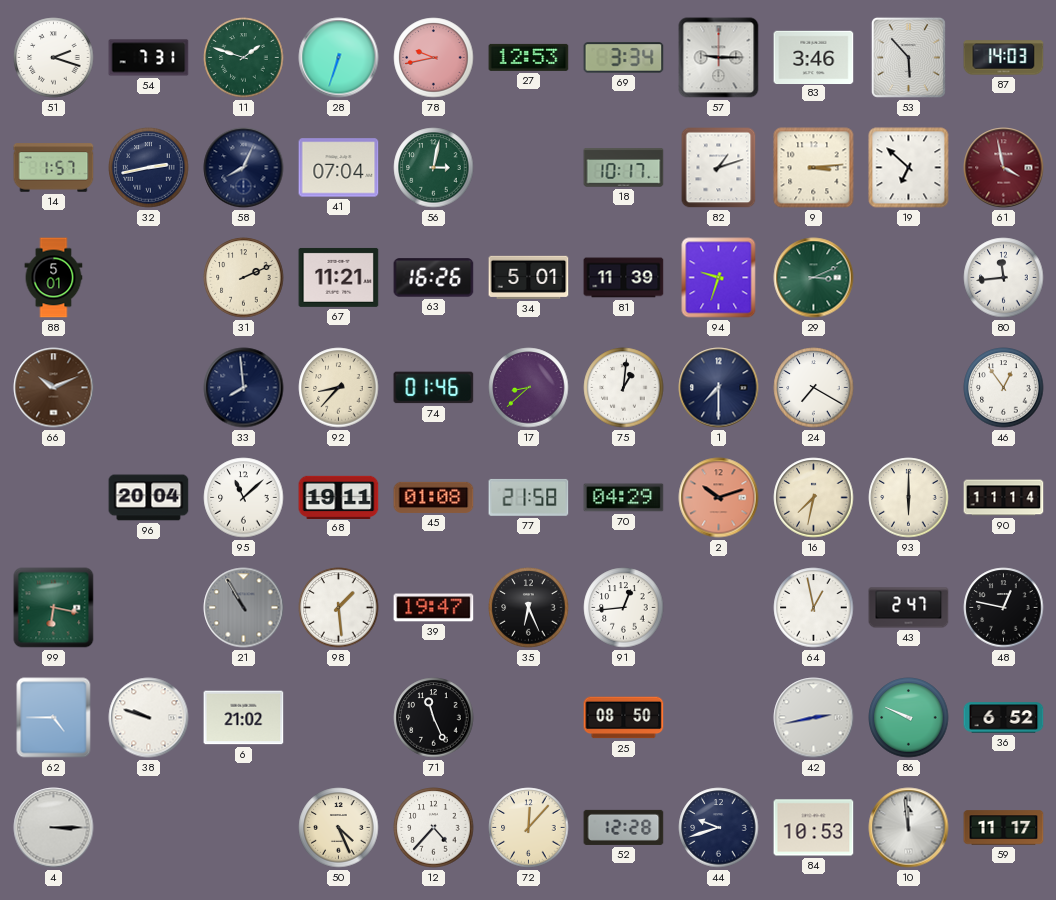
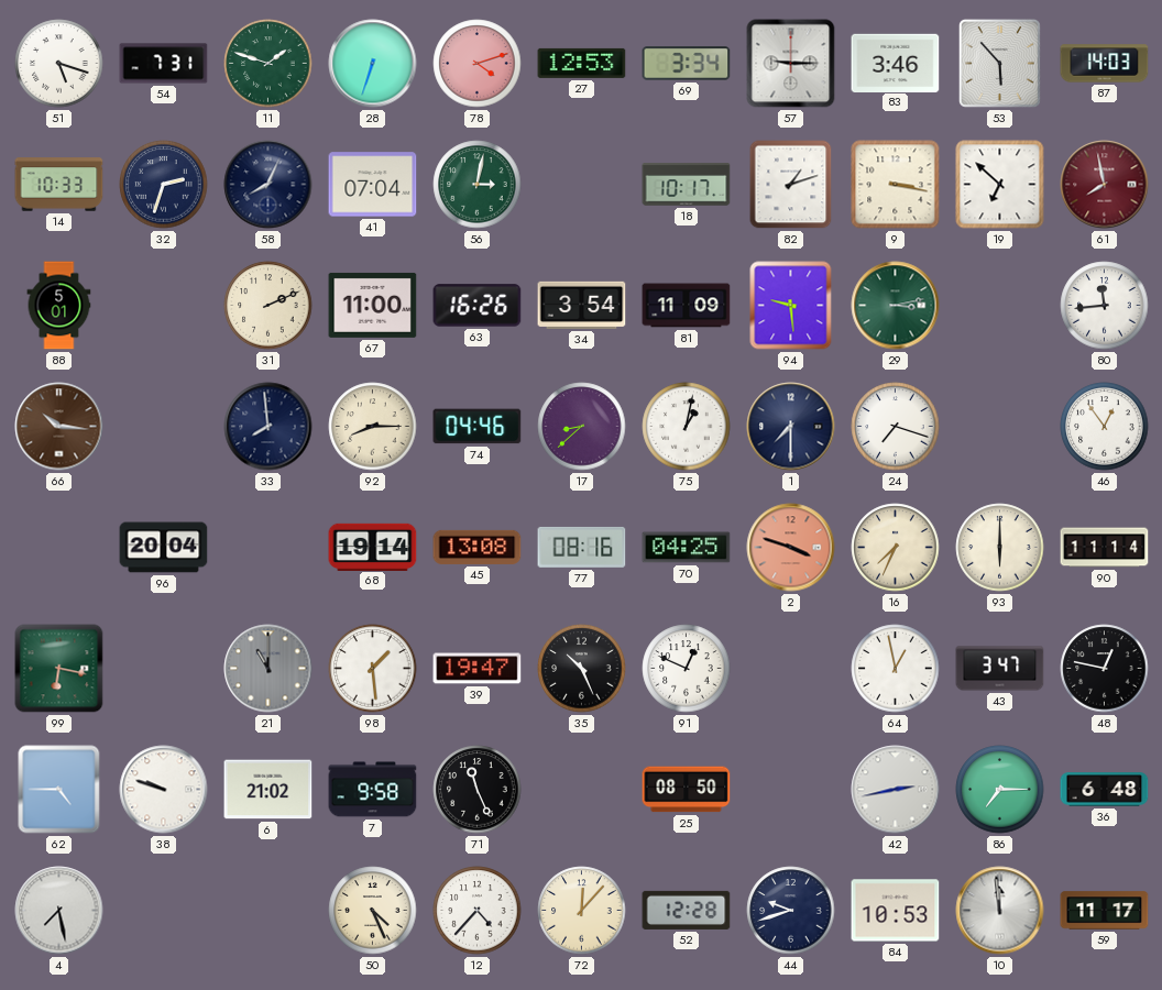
51: 2:18 -> 5:18
78: 9:43 -> 4:12
14: 1:57 -> 10:33
32: 2:43 -> 2:33
9: 3:14 -> 3:17
61: 3:58 -> 7:58
67: 11:21 -> 11:00
34: 5:01 -> 3:54
81: 11:39 -> 11:09
94: 9:33 -> 9:29
29: 3:11 -> 3:13
66: 10:11 -> 10:16
92: 8:37 -> 8:15
74: 01:46 -> 04:46
75: 1:01 -> 1:02
24: 7:20 -> 7:18
95: 11:08 -> none
68: 19:11 -> 19:14
45: 01:08 -> 13:08
77: 21:58 -> 08:16
70: 04:29 -> 04:25
2: 10:12 -> 3:48
16: 7:32 -> 7:34
21: 10:55 -> 11:00
35: 6:26 -> 10:26
91: 12:44 -> 12:49
43: 2:47 -> 3:47
7: none -> 9:58
86: 9:49 -> 7:15
36: 6:52 -> 6:48
4: 3:15 -> 7:28
